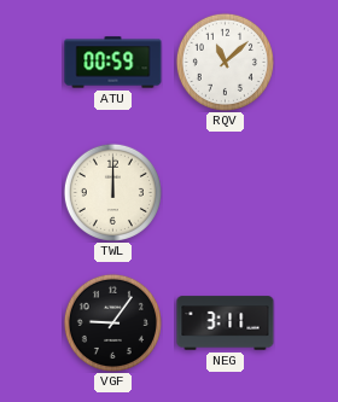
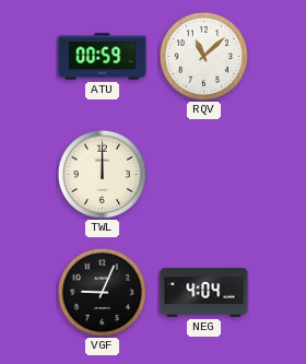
VGF: 9:06 -> 9:04
NEG: 3:11 -> 4:04
